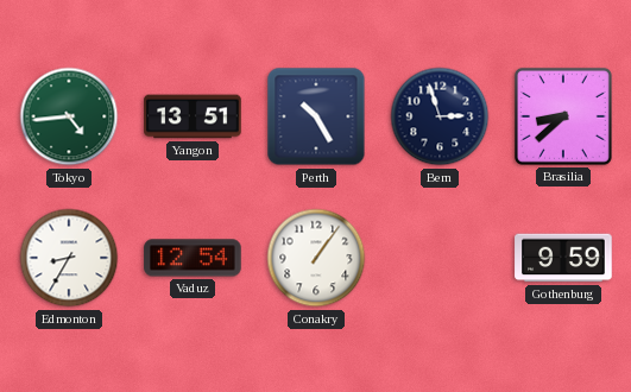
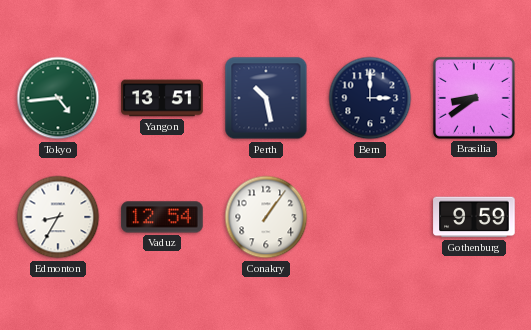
Perth: 10:25 -> 10:28
Bern: 2:57 -> 3:00
Brasilia: 8:38 -> 8:39
